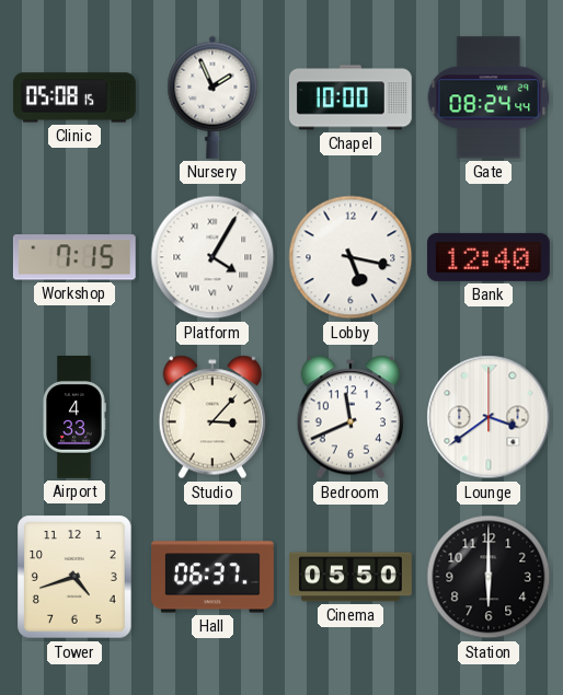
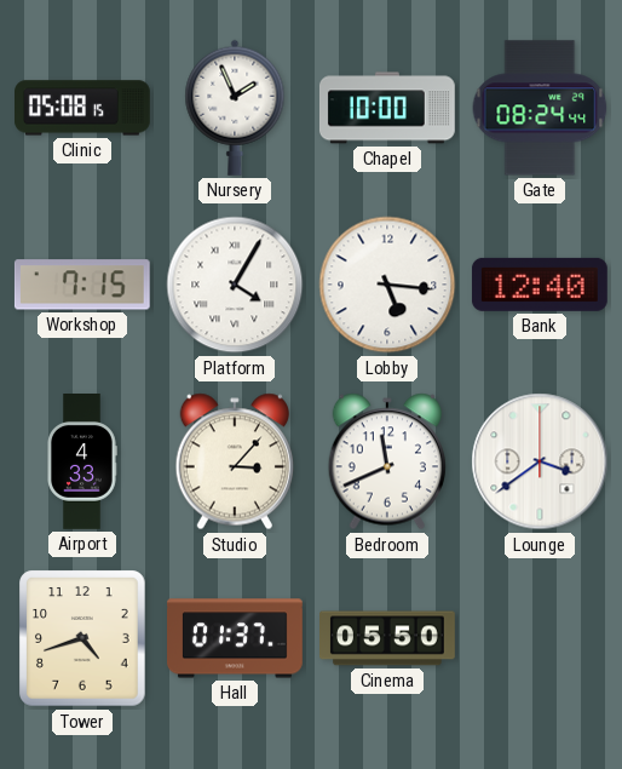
Lobby: 5:17 -> 5:16
Hall: 06:37 -> 01:37
Station: 6:00 -> none
